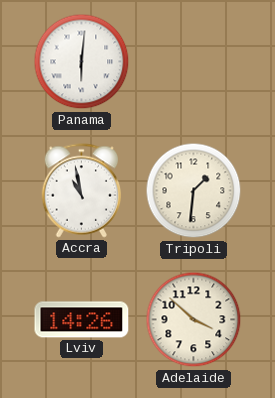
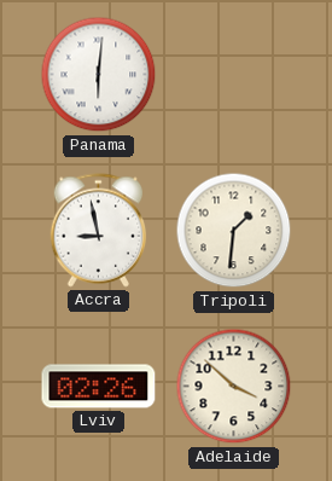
Accra: 10:58 -> 8:58
Lviv: 14:26 -> 02:26
